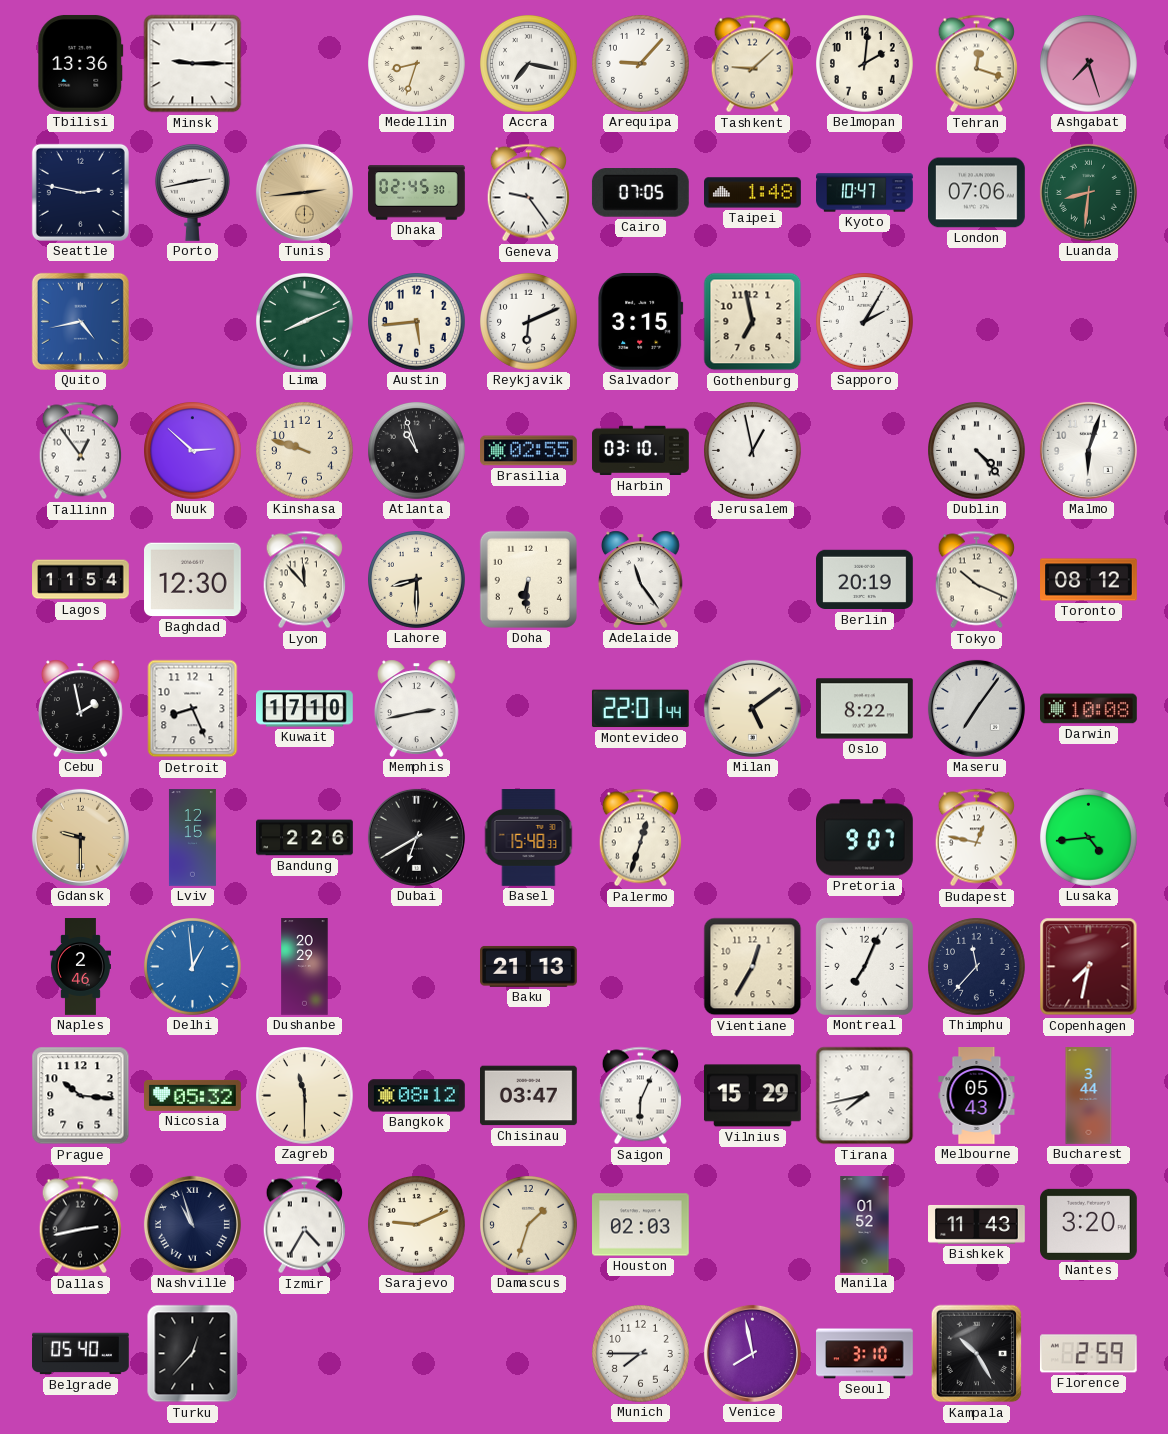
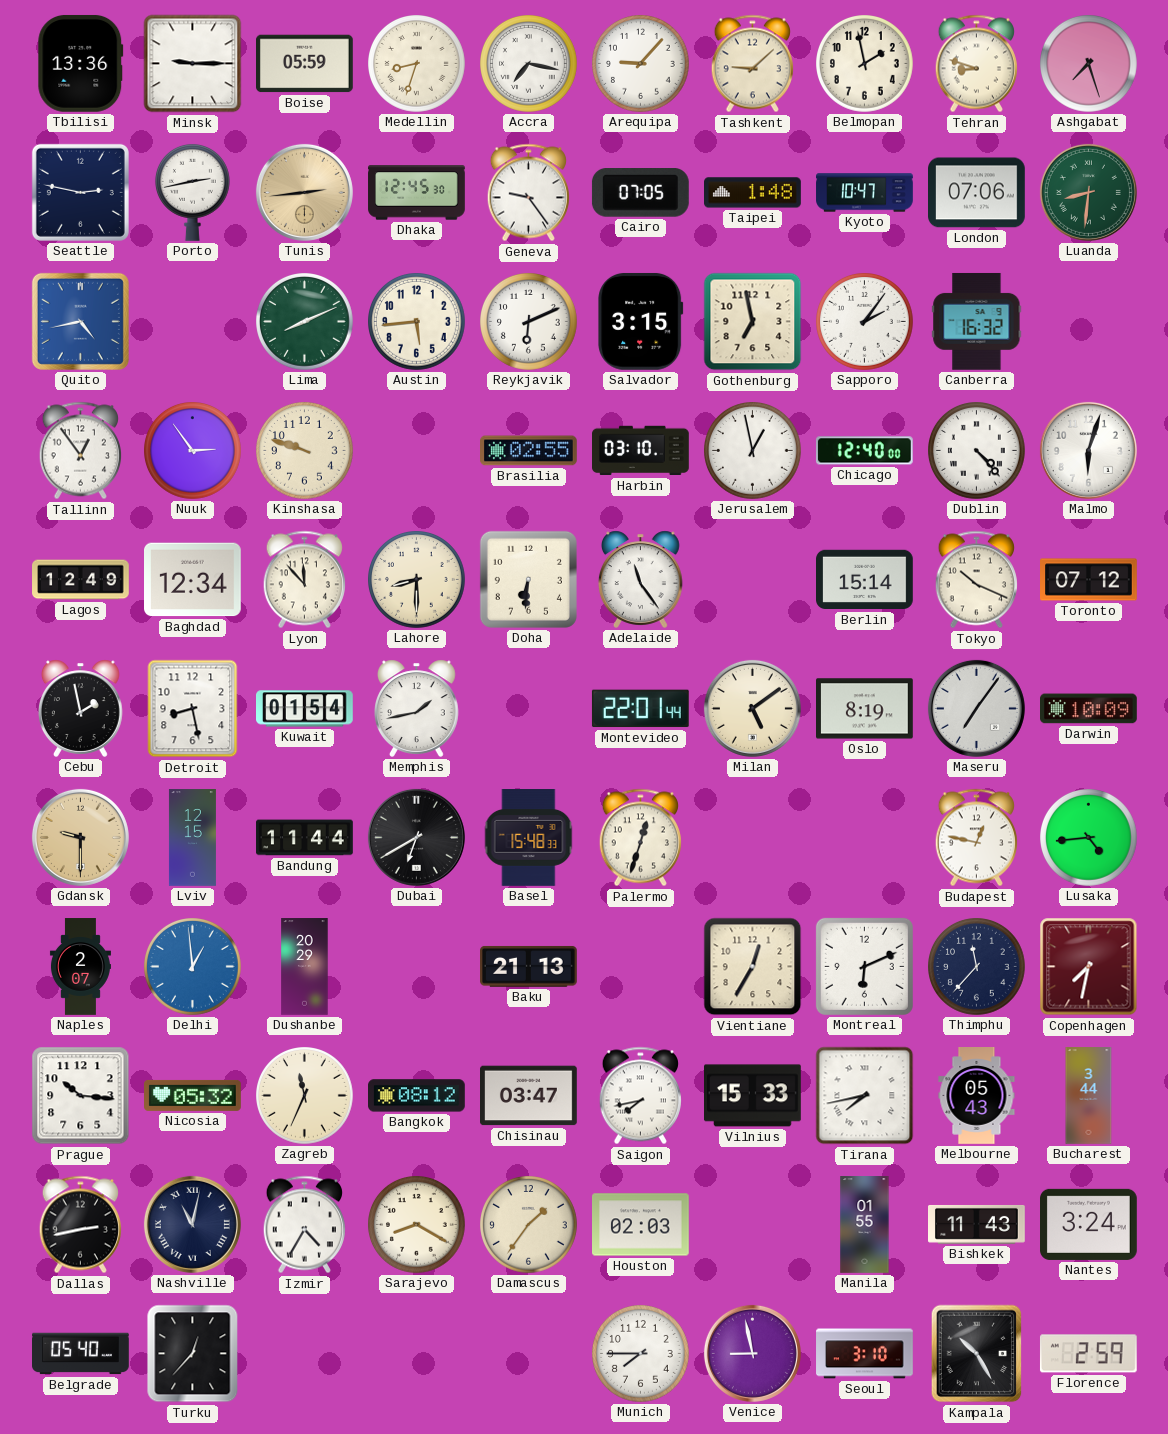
Boise: none -> 05:59
Belmopan: 2:01 -> 1:58
Tehran: 12:18 -> 8:48
Dhaka: 02:45 -> 12:45
Sapporo: 2:05 -> 2:06
Canberra: none -> 16:32
Nuuk: 2:52 -> 2:54
Atlanta: 10:57 -> none
Chicago: none -> 12:40
Lagos: 11:54 -> 12:49
Baghdad: 12:30 -> 12:34
Berlin: 20:19 -> 15:14
Toronto: 08:12 -> 07:12
Detroit: 8:26 -> 8:28
Kuwait: 17:10 -> 01:54
Memphis: 2:43 -> 1:43
Oslo: 8:22 -> 8:19
Darwin: 10:08 -> 10:09
Bandung: 2:26 -> 11:44
Pretoria: 9:07 -> none
Naples: 2:46 -> 2:07
Montreal: 7:04 -> 6:11
Zagreb: 11:30 -> 11:34
Saigon: 6:04 -> 7:43
Vilnius: 15:29 -> 15:33
Nashville: 10:57 -> 11:02
Sarajevo: 9:11 -> 8:20
Damascus: 1:33 -> 1:36
Manila: 01:52 -> 01:55
Nantes: 3:20 -> 3:24
Venice: 7:58 -> 8:58
